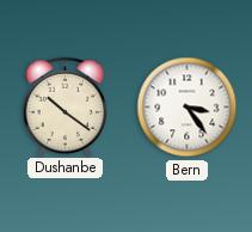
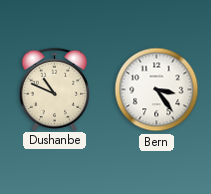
Dushanbe: 10:21 -> 10:49
